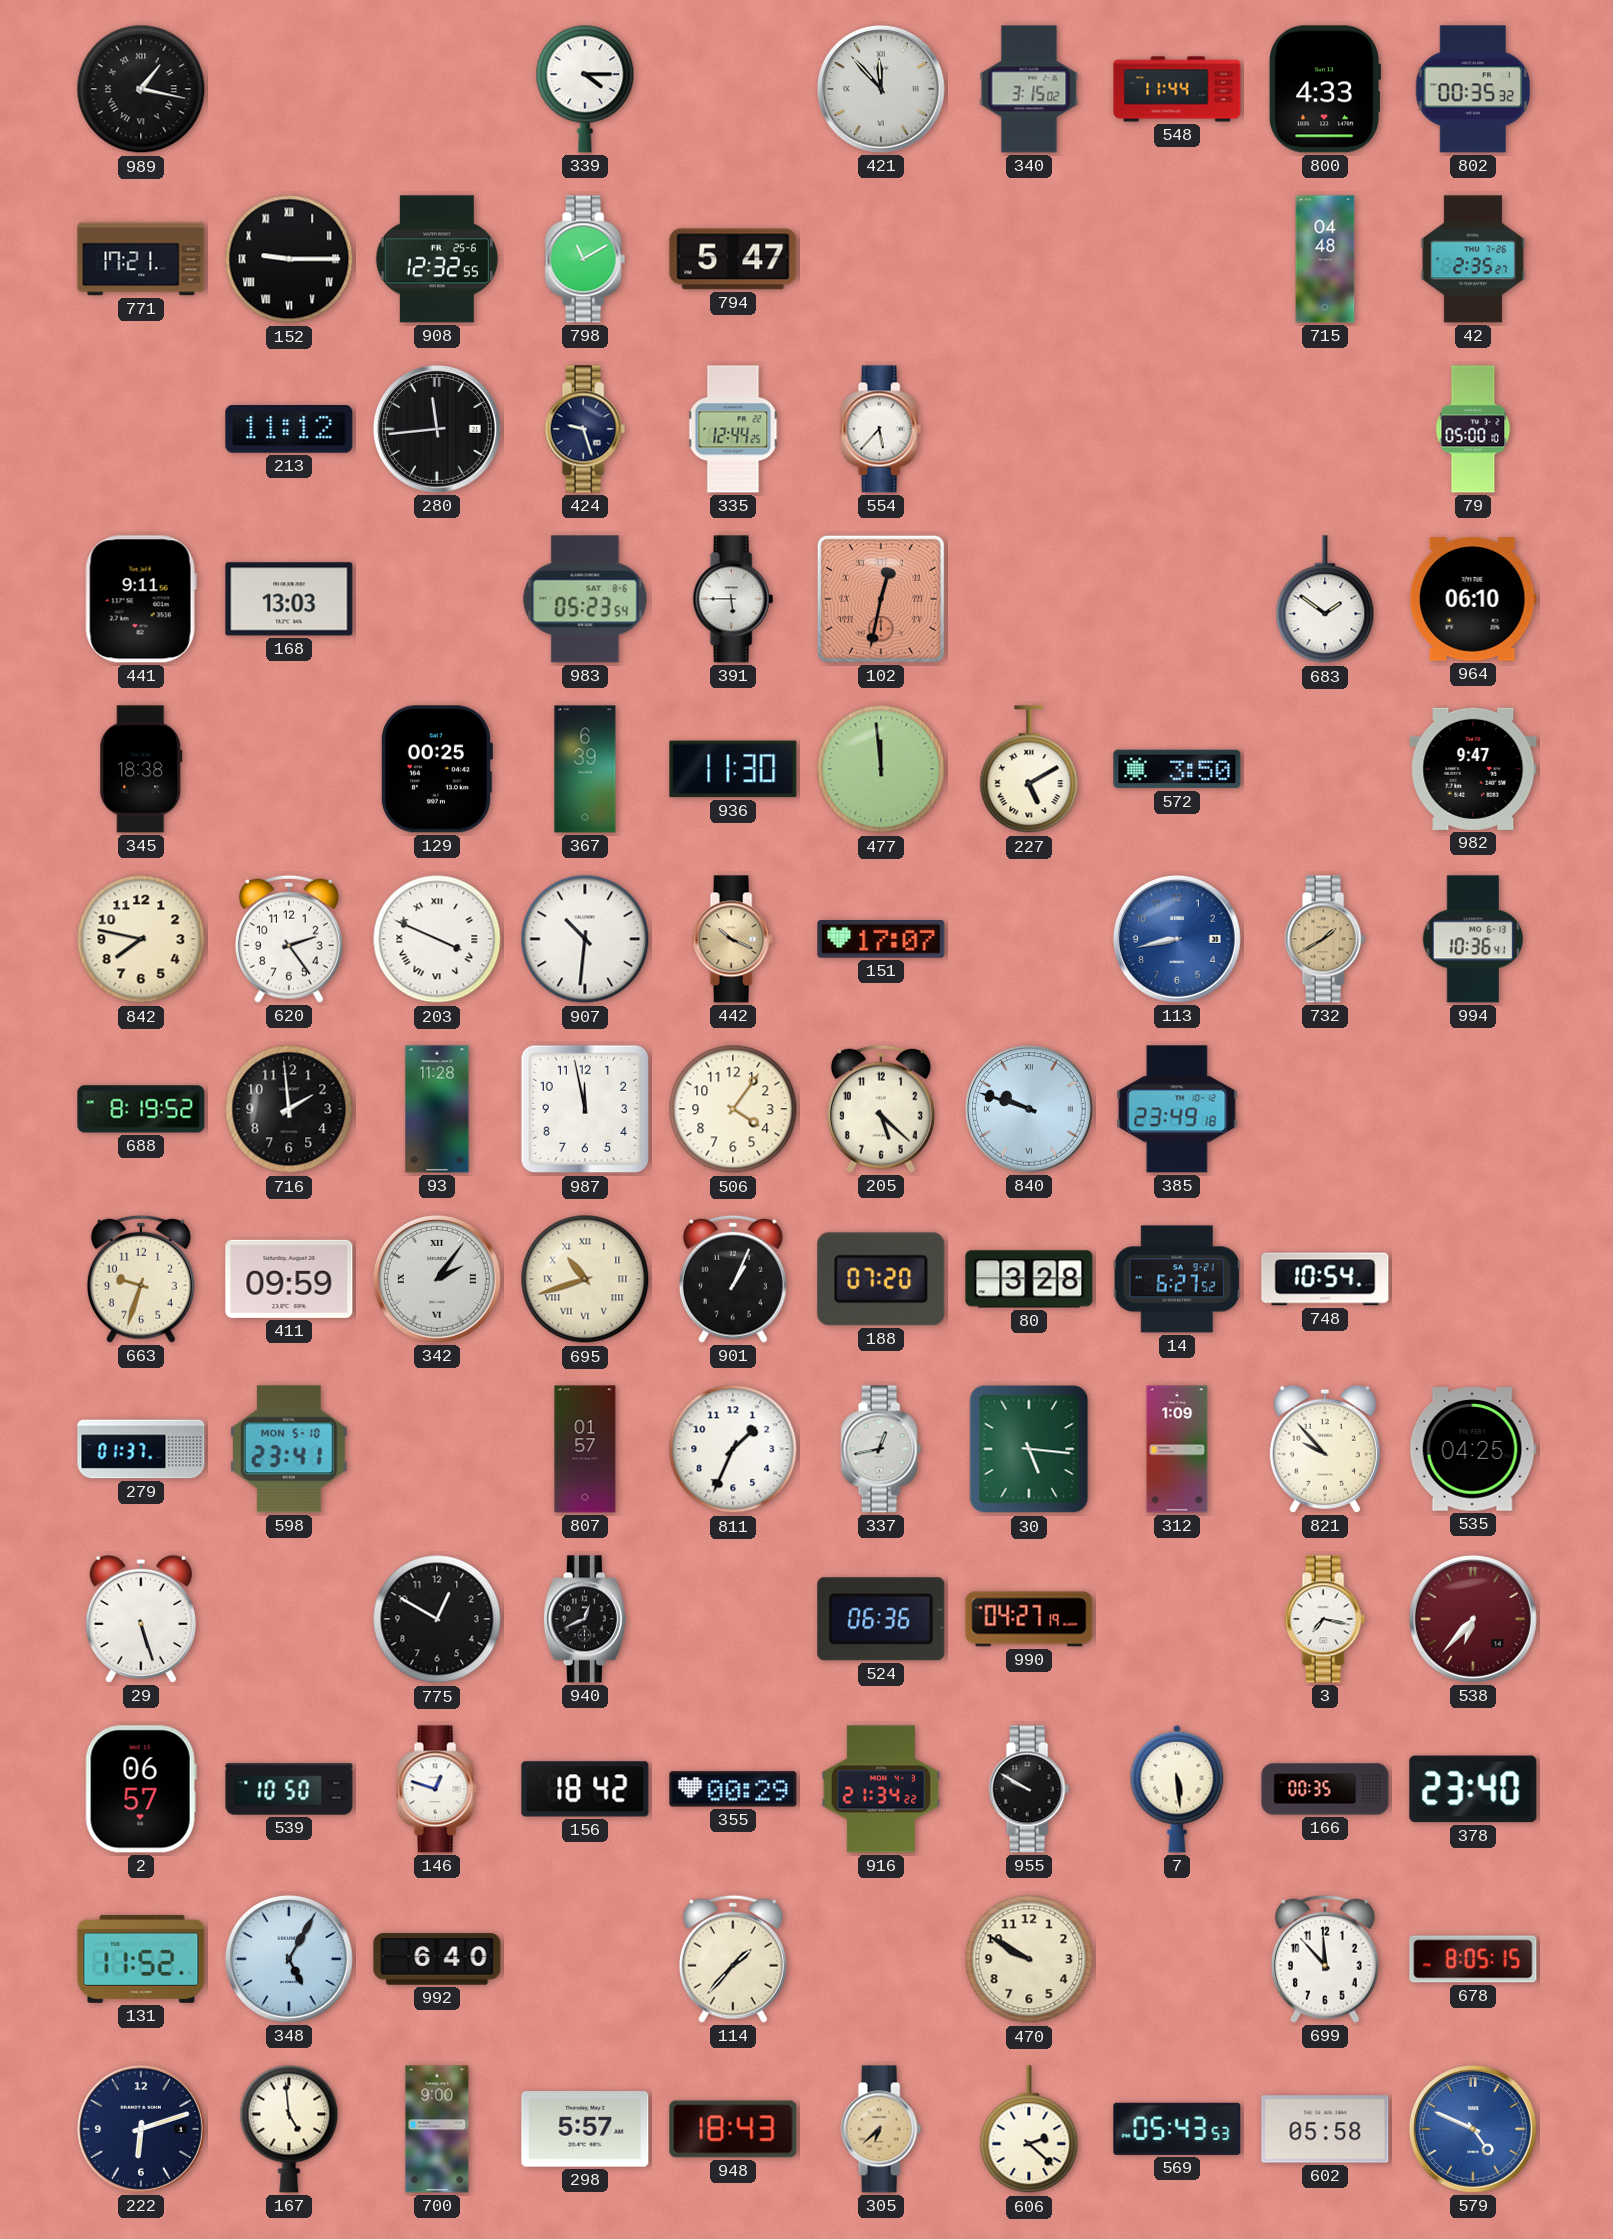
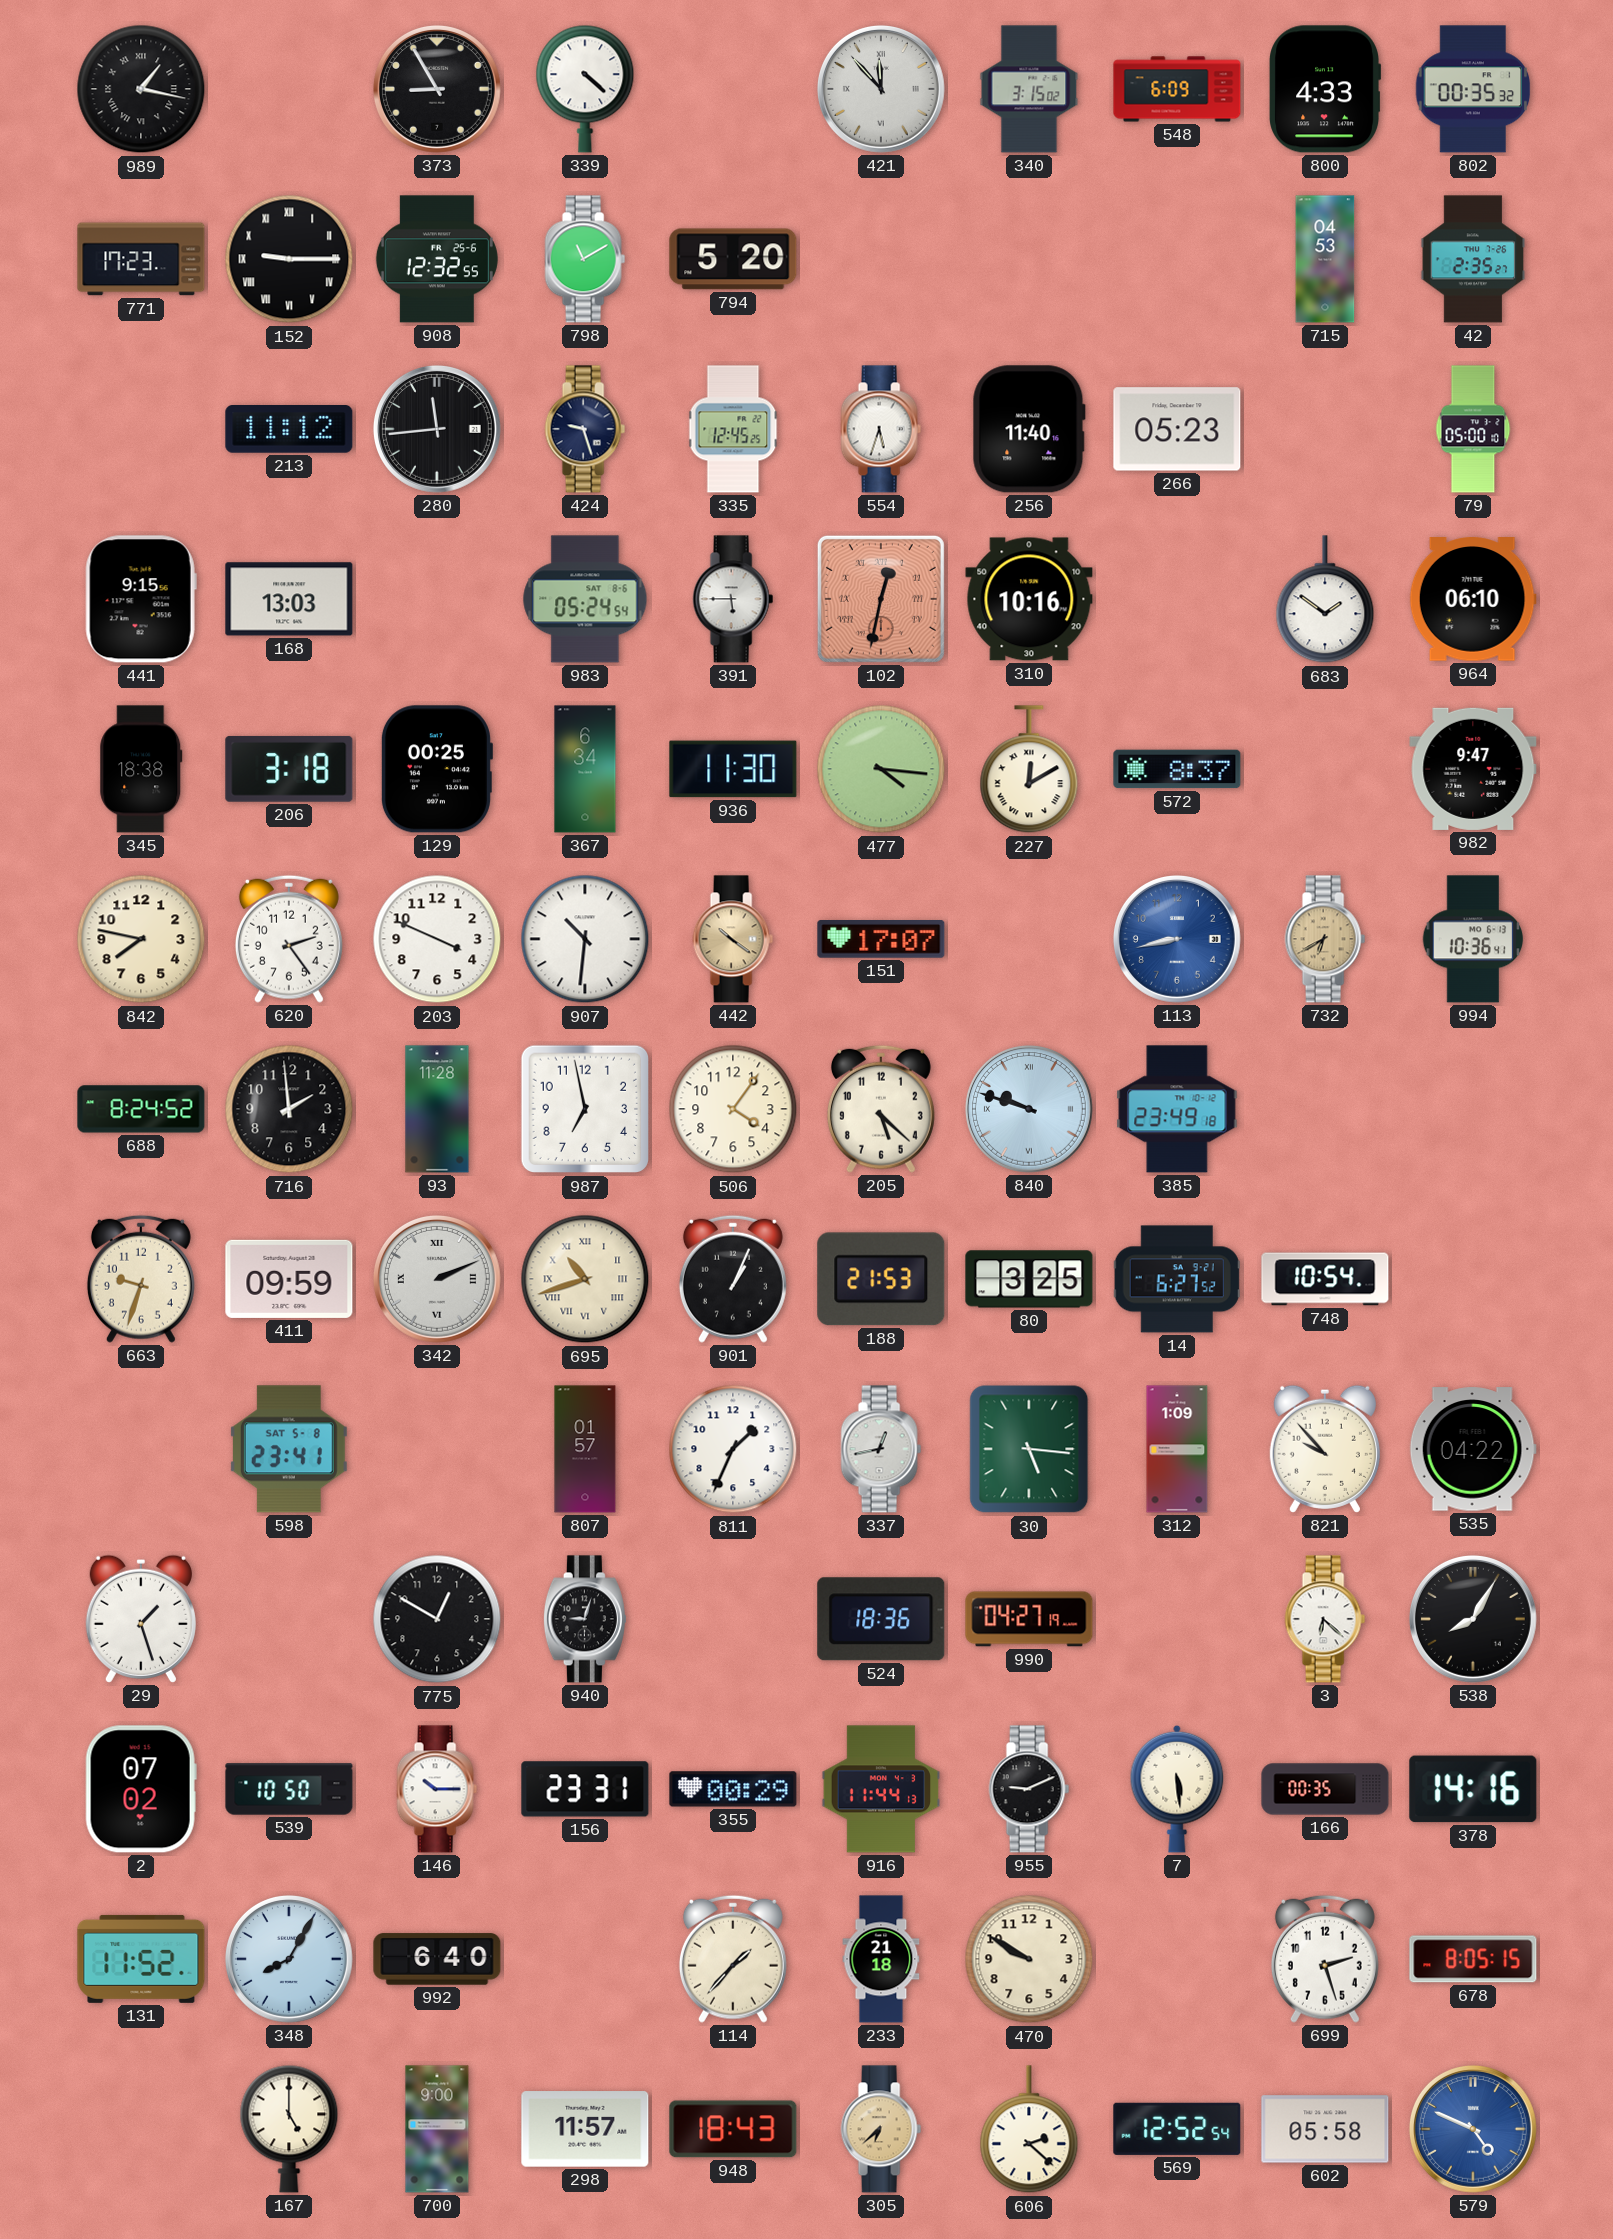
373: none -> 8:55
339: 4:15 -> 4:22
548: 11:44 -> 6:09
771: 17:21 -> 17:23
794: 5:47 -> 5:20
715: 04:48 -> 04:53
335: 12:44 -> 12:45
554: 5:37 -> 5:33
256: none -> 11:40
266: none -> 05:23
441: 9:11 -> 9:15
983: 05:23 -> 05:24
310: none -> 10:16
206: none -> 3:18
367: 6:39 -> 6:34
477: 11:59 -> 4:16
227: 5:10 -> 12:10
572: 3:50 -> 8:37
203 numerals: Roman -> Arabic
442: 10:19 -> 10:21
732: 1:40 -> 6:40
688: 8:19 -> 8:24
987: 11:58 -> 6:58
342: 2:06 -> 2:11
188: 07:20 -> 21:53
80: 3:28 -> 3:25
279: 01:37 -> none
598 date: MON 5-10 -> SAT 5-8
535: 04:25 -> 04:22
29: 5:27 -> 1:27
940: 12:41 -> 9:03
524: 06:36 -> 18:36
3: 7:17 -> 6:22
538: 6:37 -> 8:05
538 dial: burgundy -> black
2: 06:57 -> 07:02
146: 12:48 -> 10:15
156: 18:42 -> 23:31
916: 21:34 -> 11:44
955: 9:50 -> 9:11
378: 23:40 -> 14:16
348: 5:05 -> 8:05
233: none -> 21:18
699: 11:53 -> 2:27
222: 6:12 -> none
167: 4:59 -> 5:00
298: 5:57 -> 11:57
569: 05:43 -> 12:52
